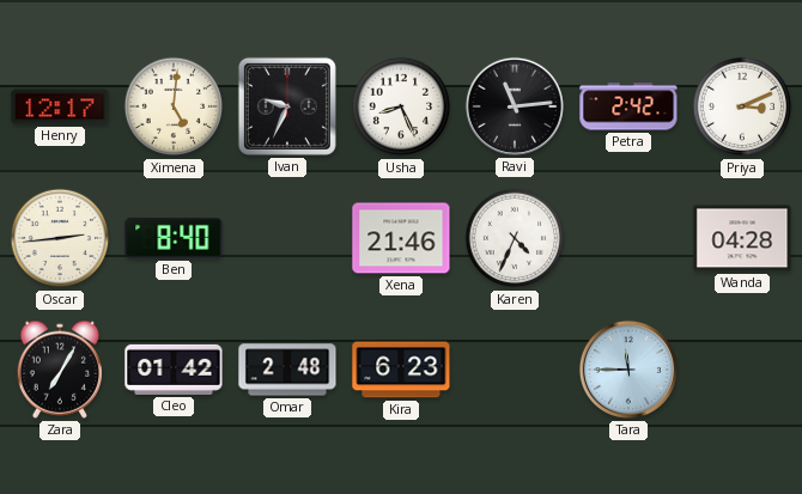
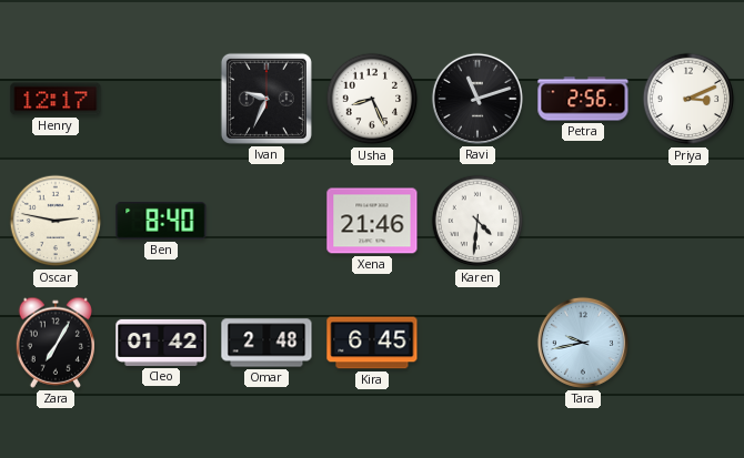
Ximena: 5:01 -> none
Ravi: 11:14 -> 11:12
Petra: 2:42 -> 2:56
Oscar: 2:44 -> 2:47
Karen: 4:34 -> 4:31
Wanda: 04:28 -> none
Kira: 6:23 -> 6:45
Tara: 11:45 -> 9:43
